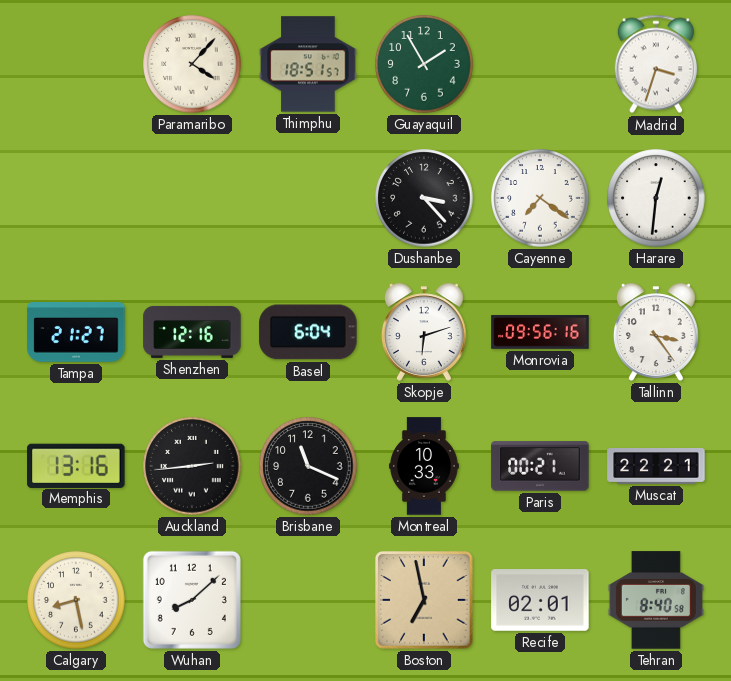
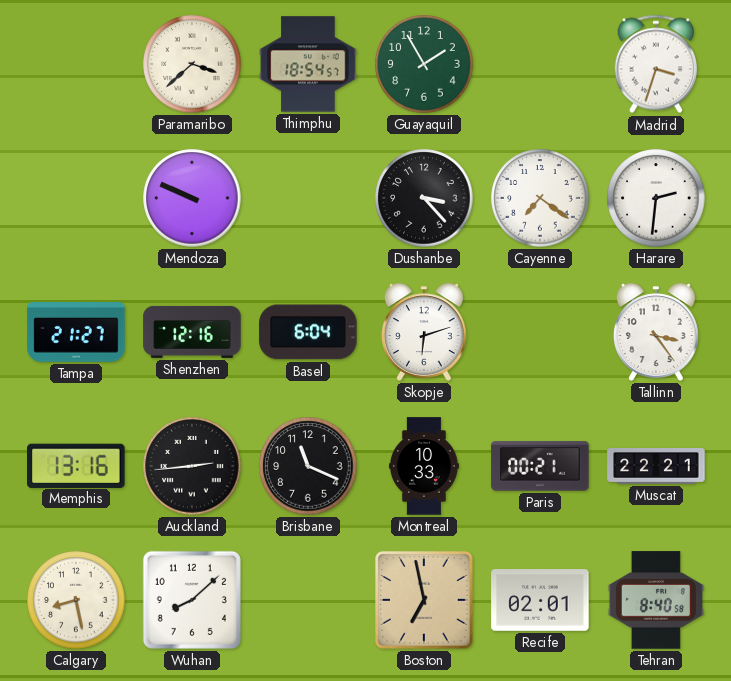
Paramaribo: 4:07 -> 3:38
Thimphu: 18:51 -> 18:54
Mendoza: none -> 9:49
Harare: 12:31 -> 2:31
Monrovia: 09:56 -> none
